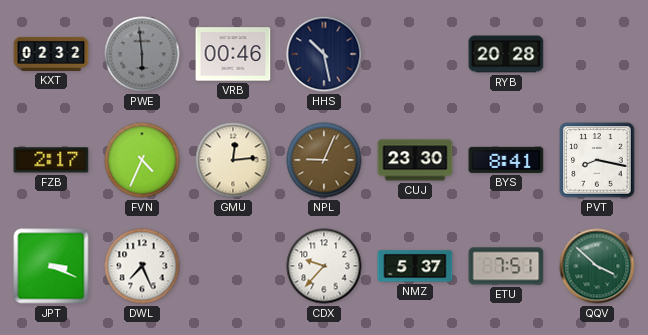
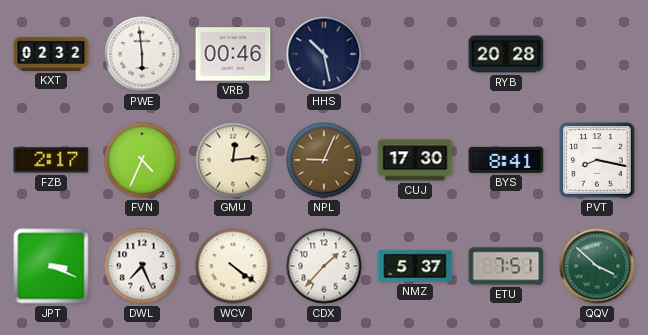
PWE dial: grey -> white
CUJ: 23:30 -> 17:30
WCV: none -> 4:21
CDX: 9:37 -> 1:37
